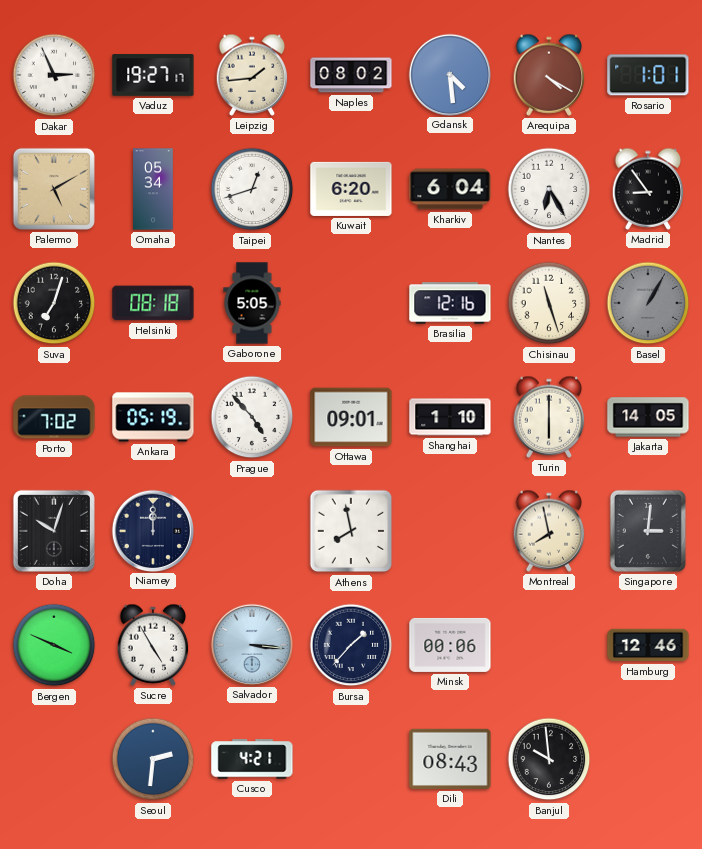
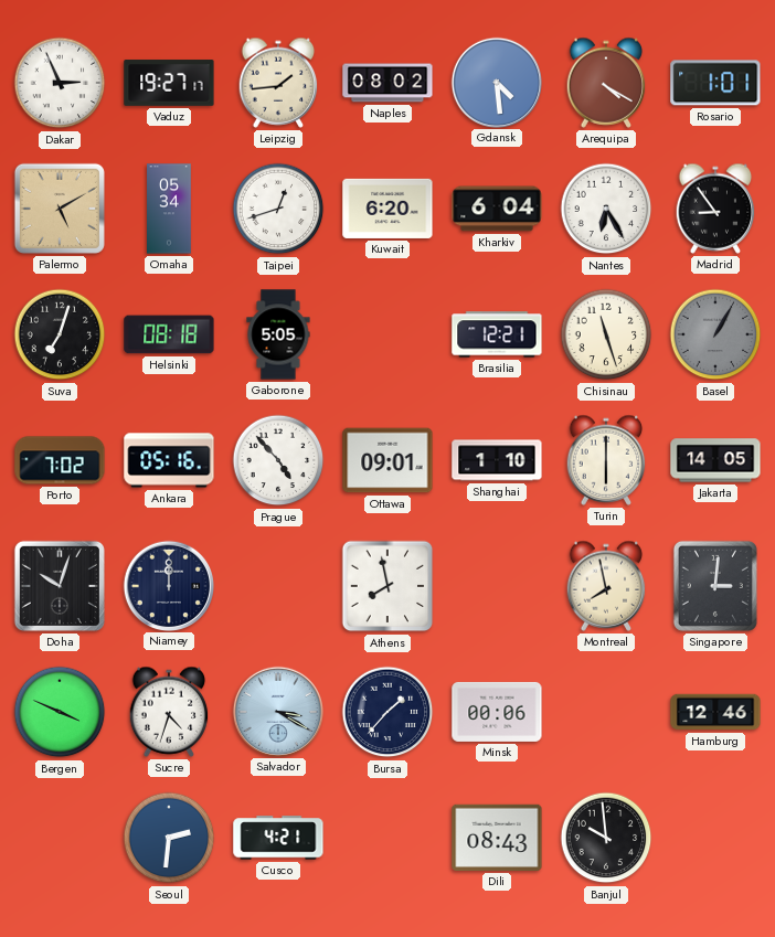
Brasilia: 12:16 -> 12:21
Ankara: 05:19 -> 05:16
Sucre: 4:55 -> 4:33
Salvador: 3:16 -> 3:20
